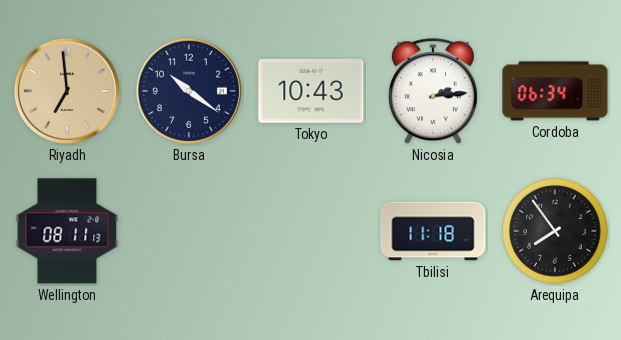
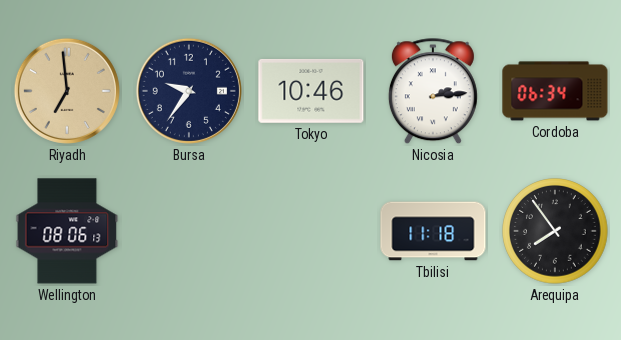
Bursa: 10:21 -> 9:36
Tokyo: 10:43 -> 10:46
Wellington: 08:11 -> 08:06
